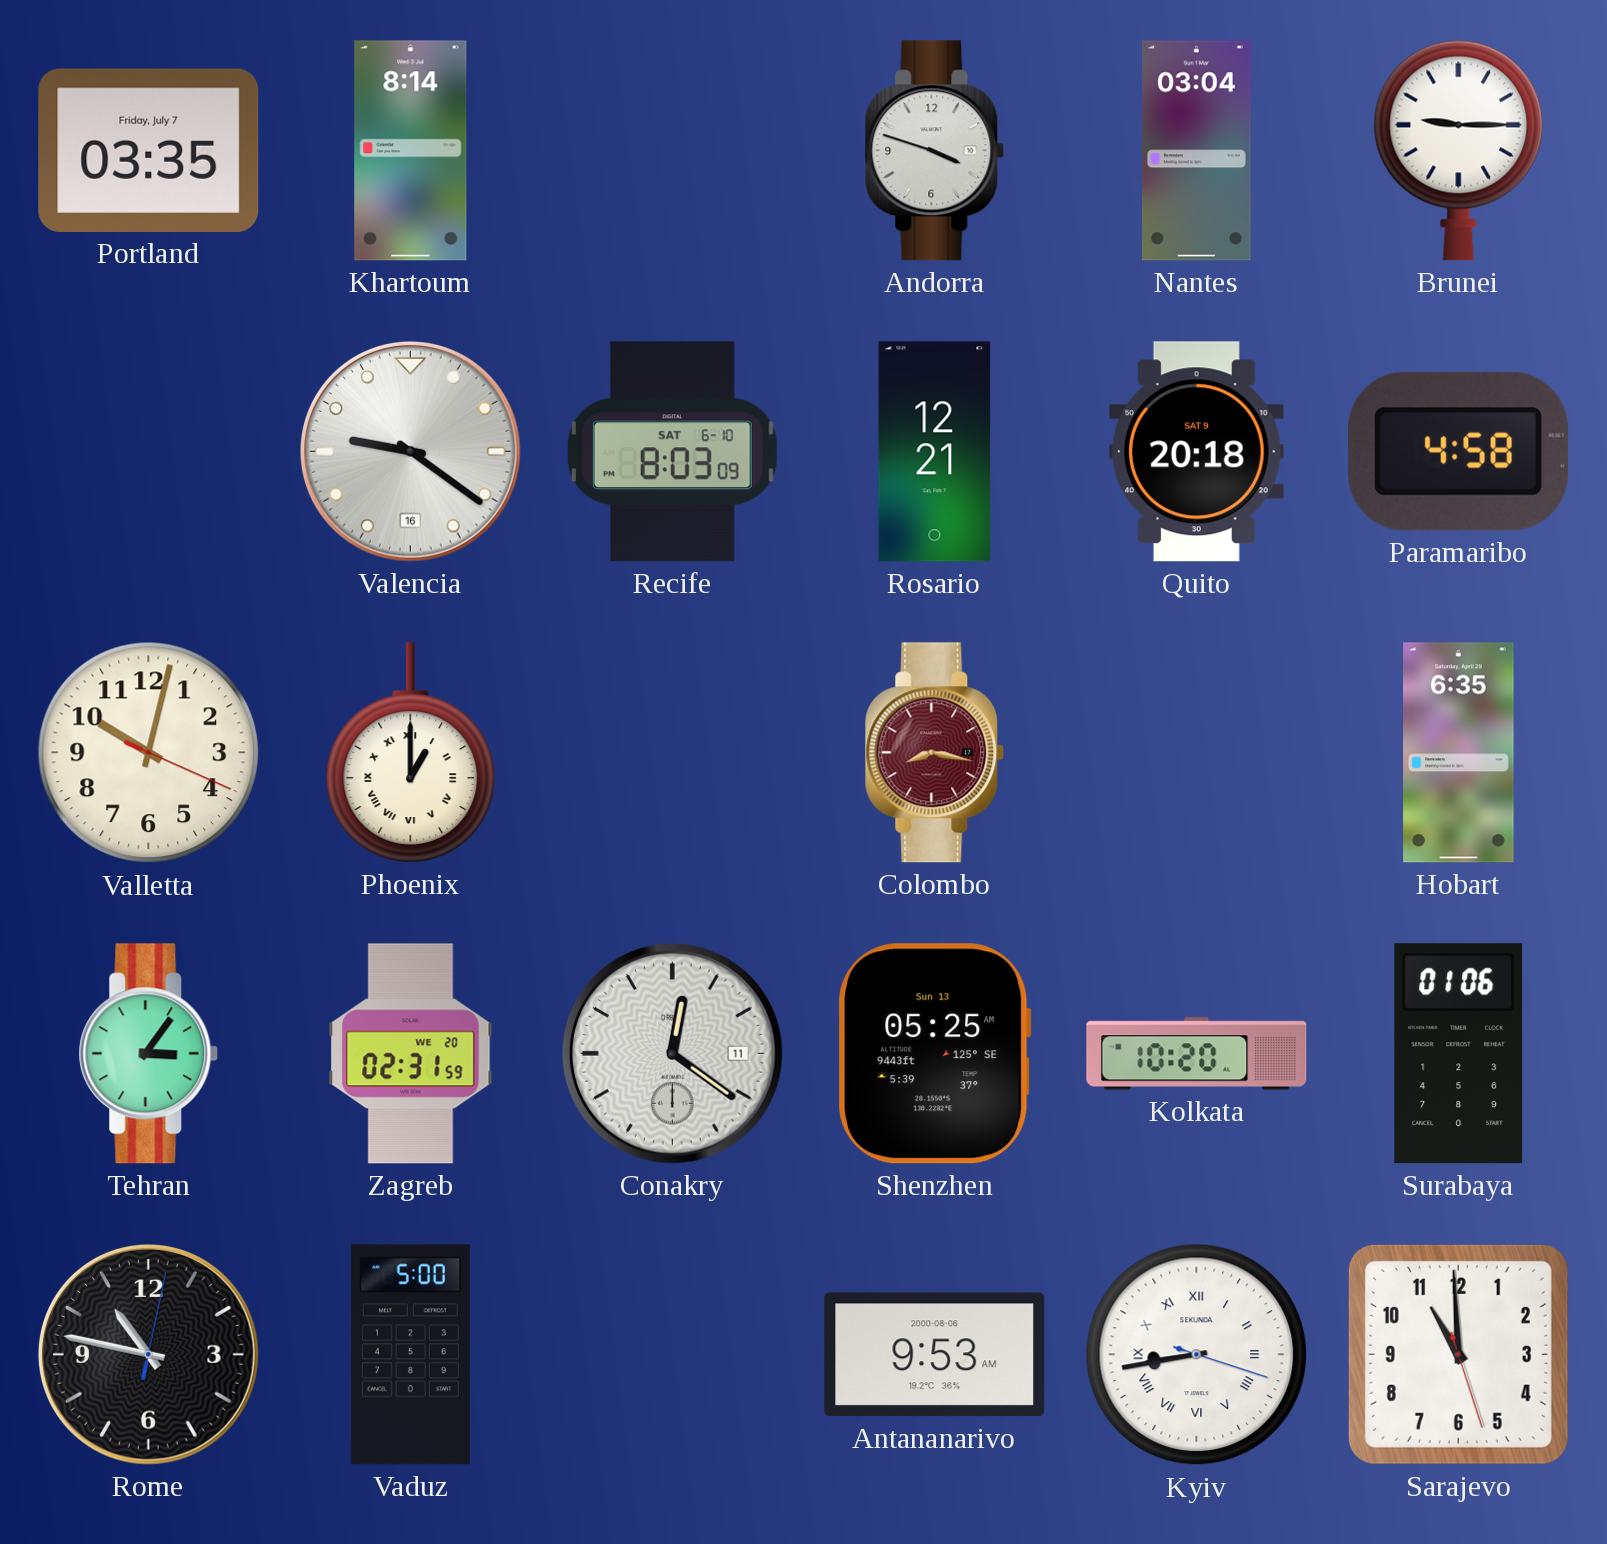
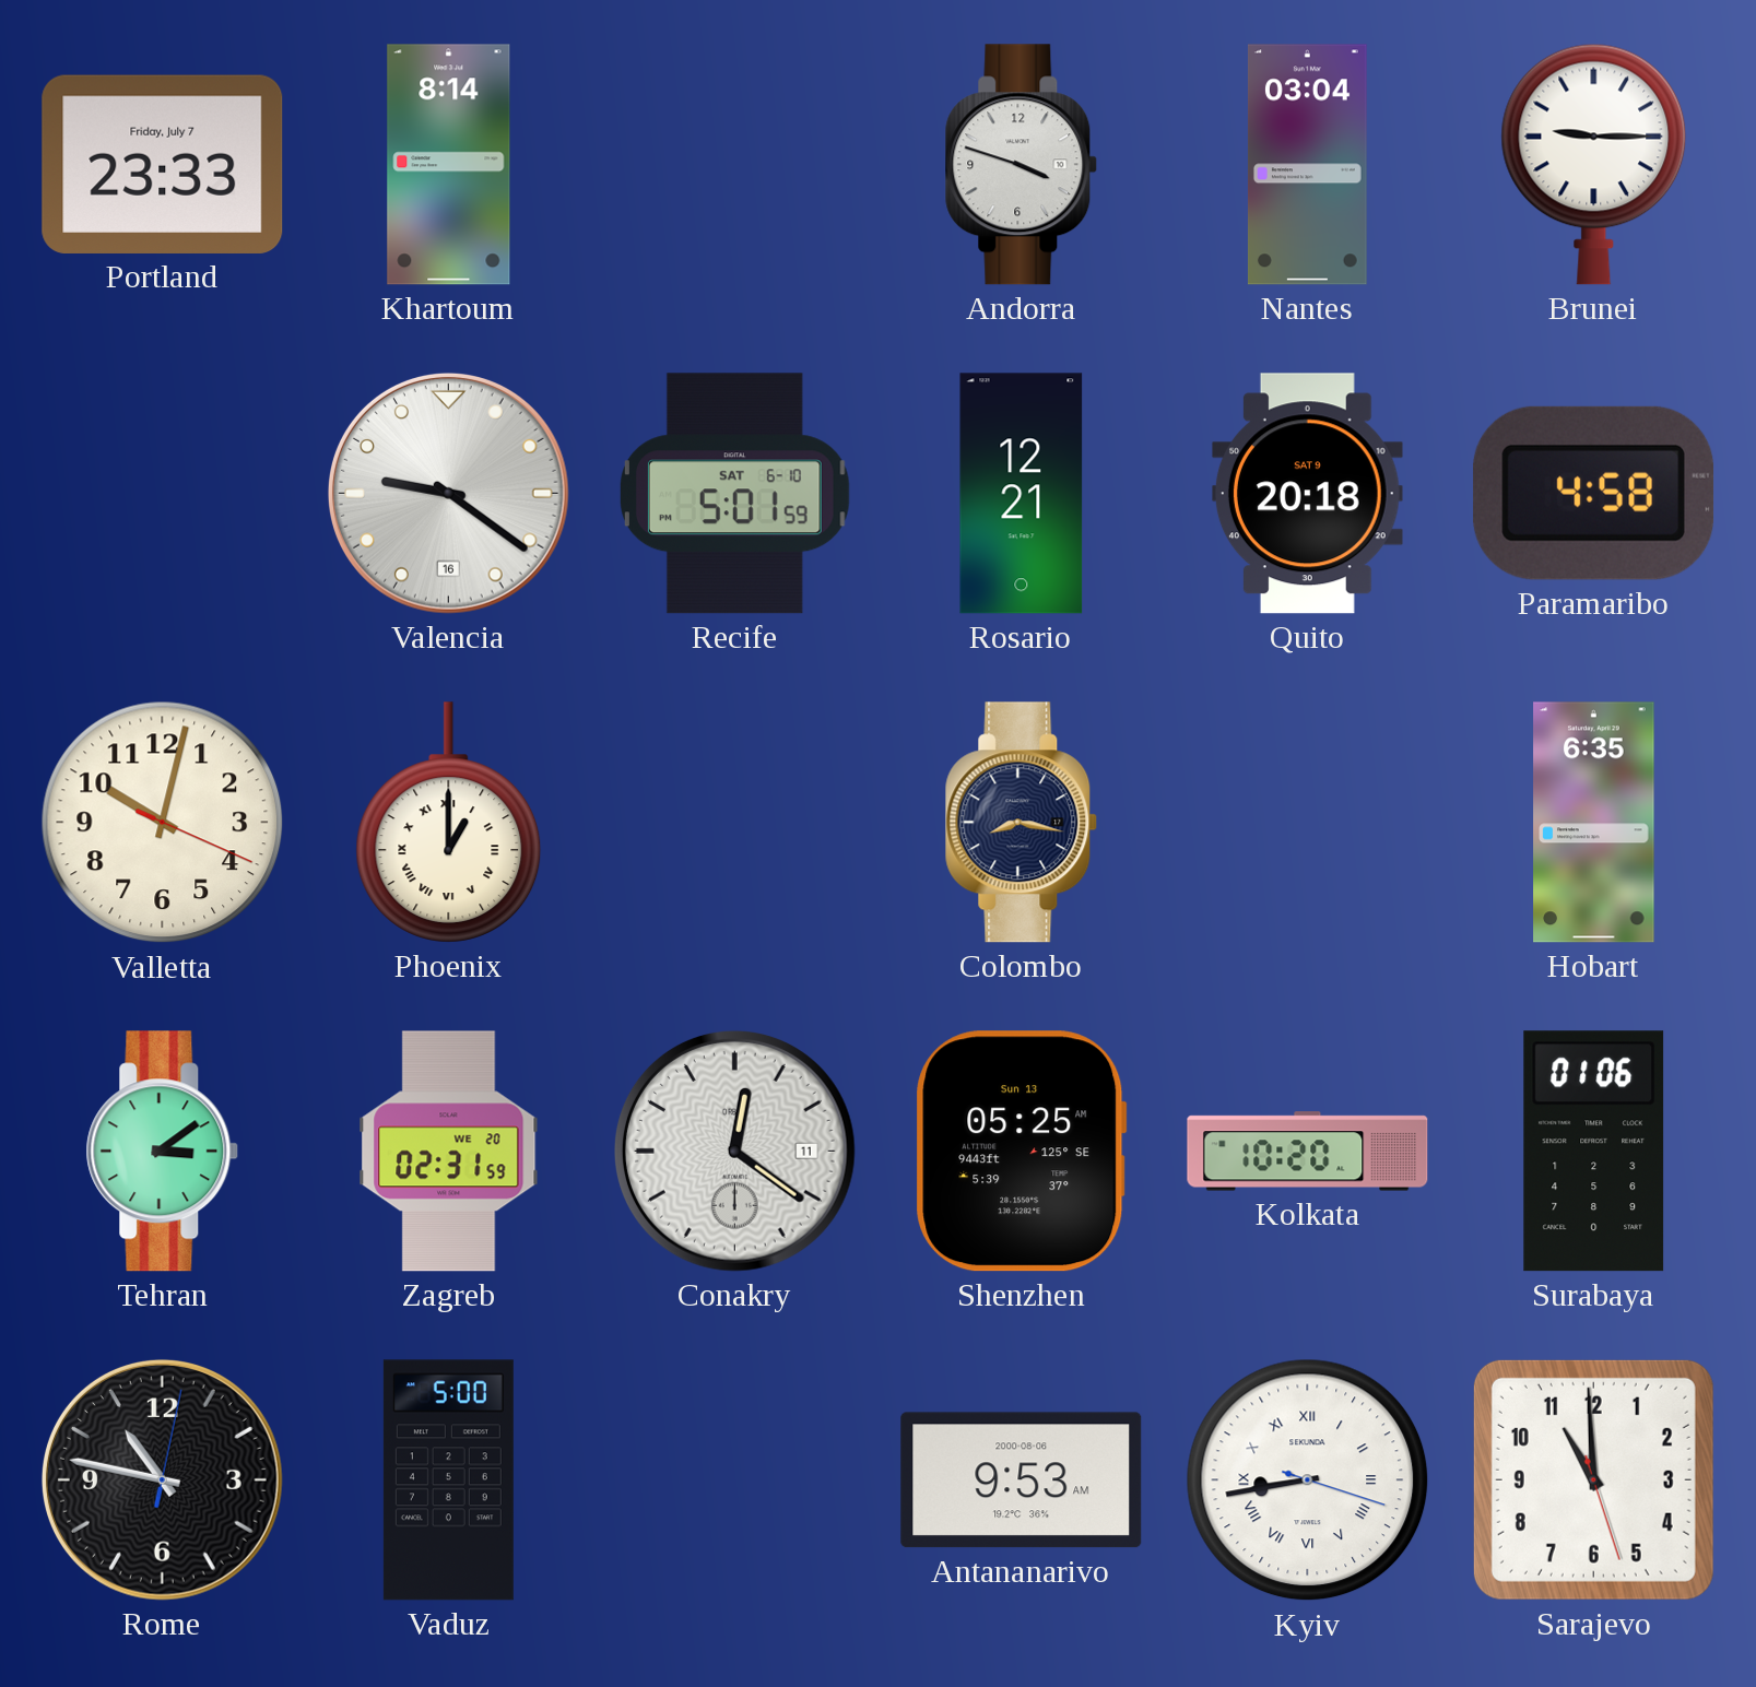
Portland: 03:35 -> 23:33
Recife: 8:03 -> 5:01
Colombo dial: burgundy -> navy
Tehran: 3:06 -> 3:09
